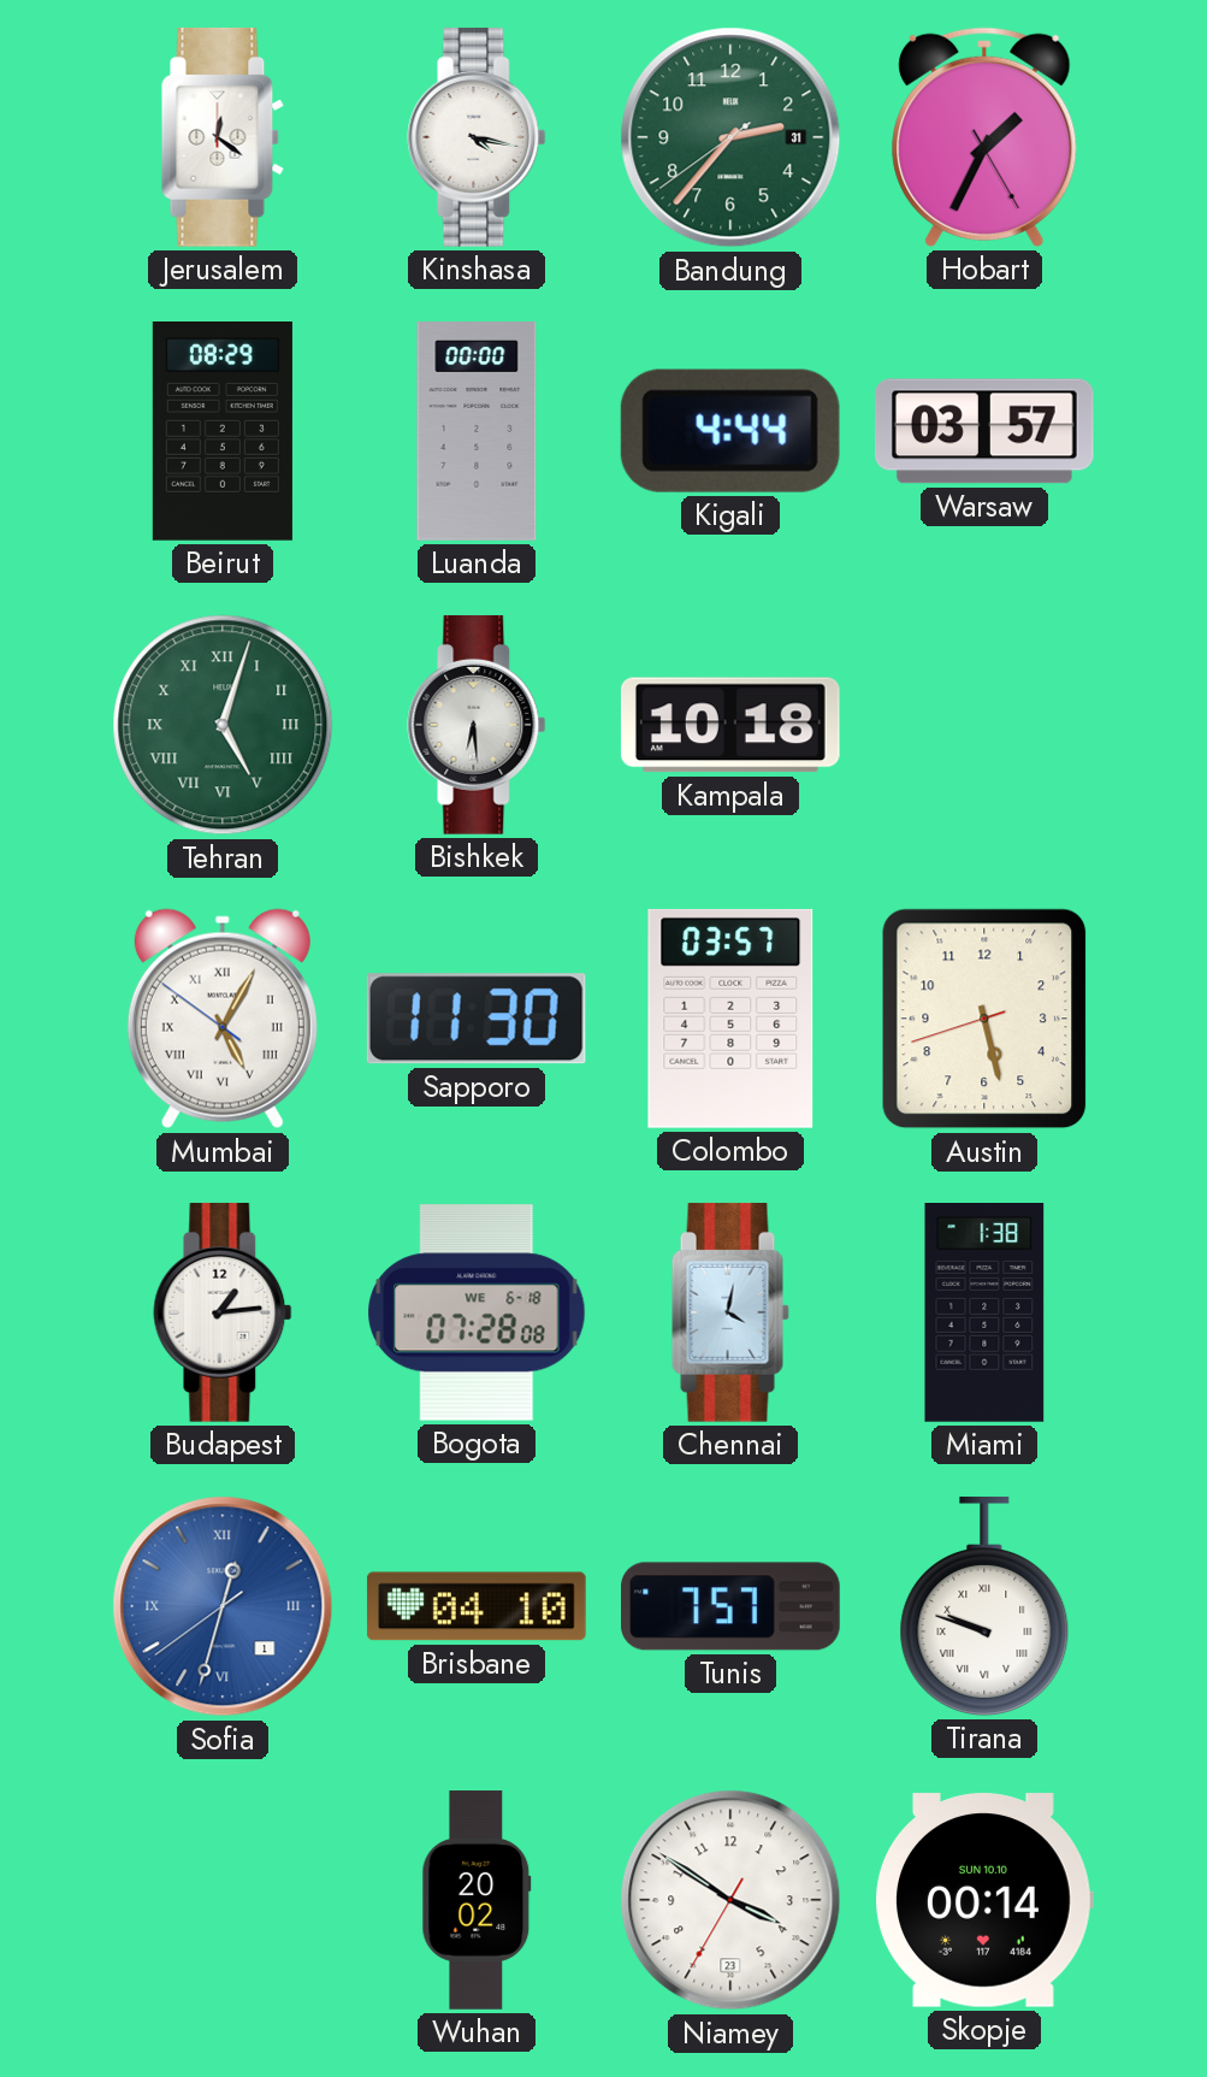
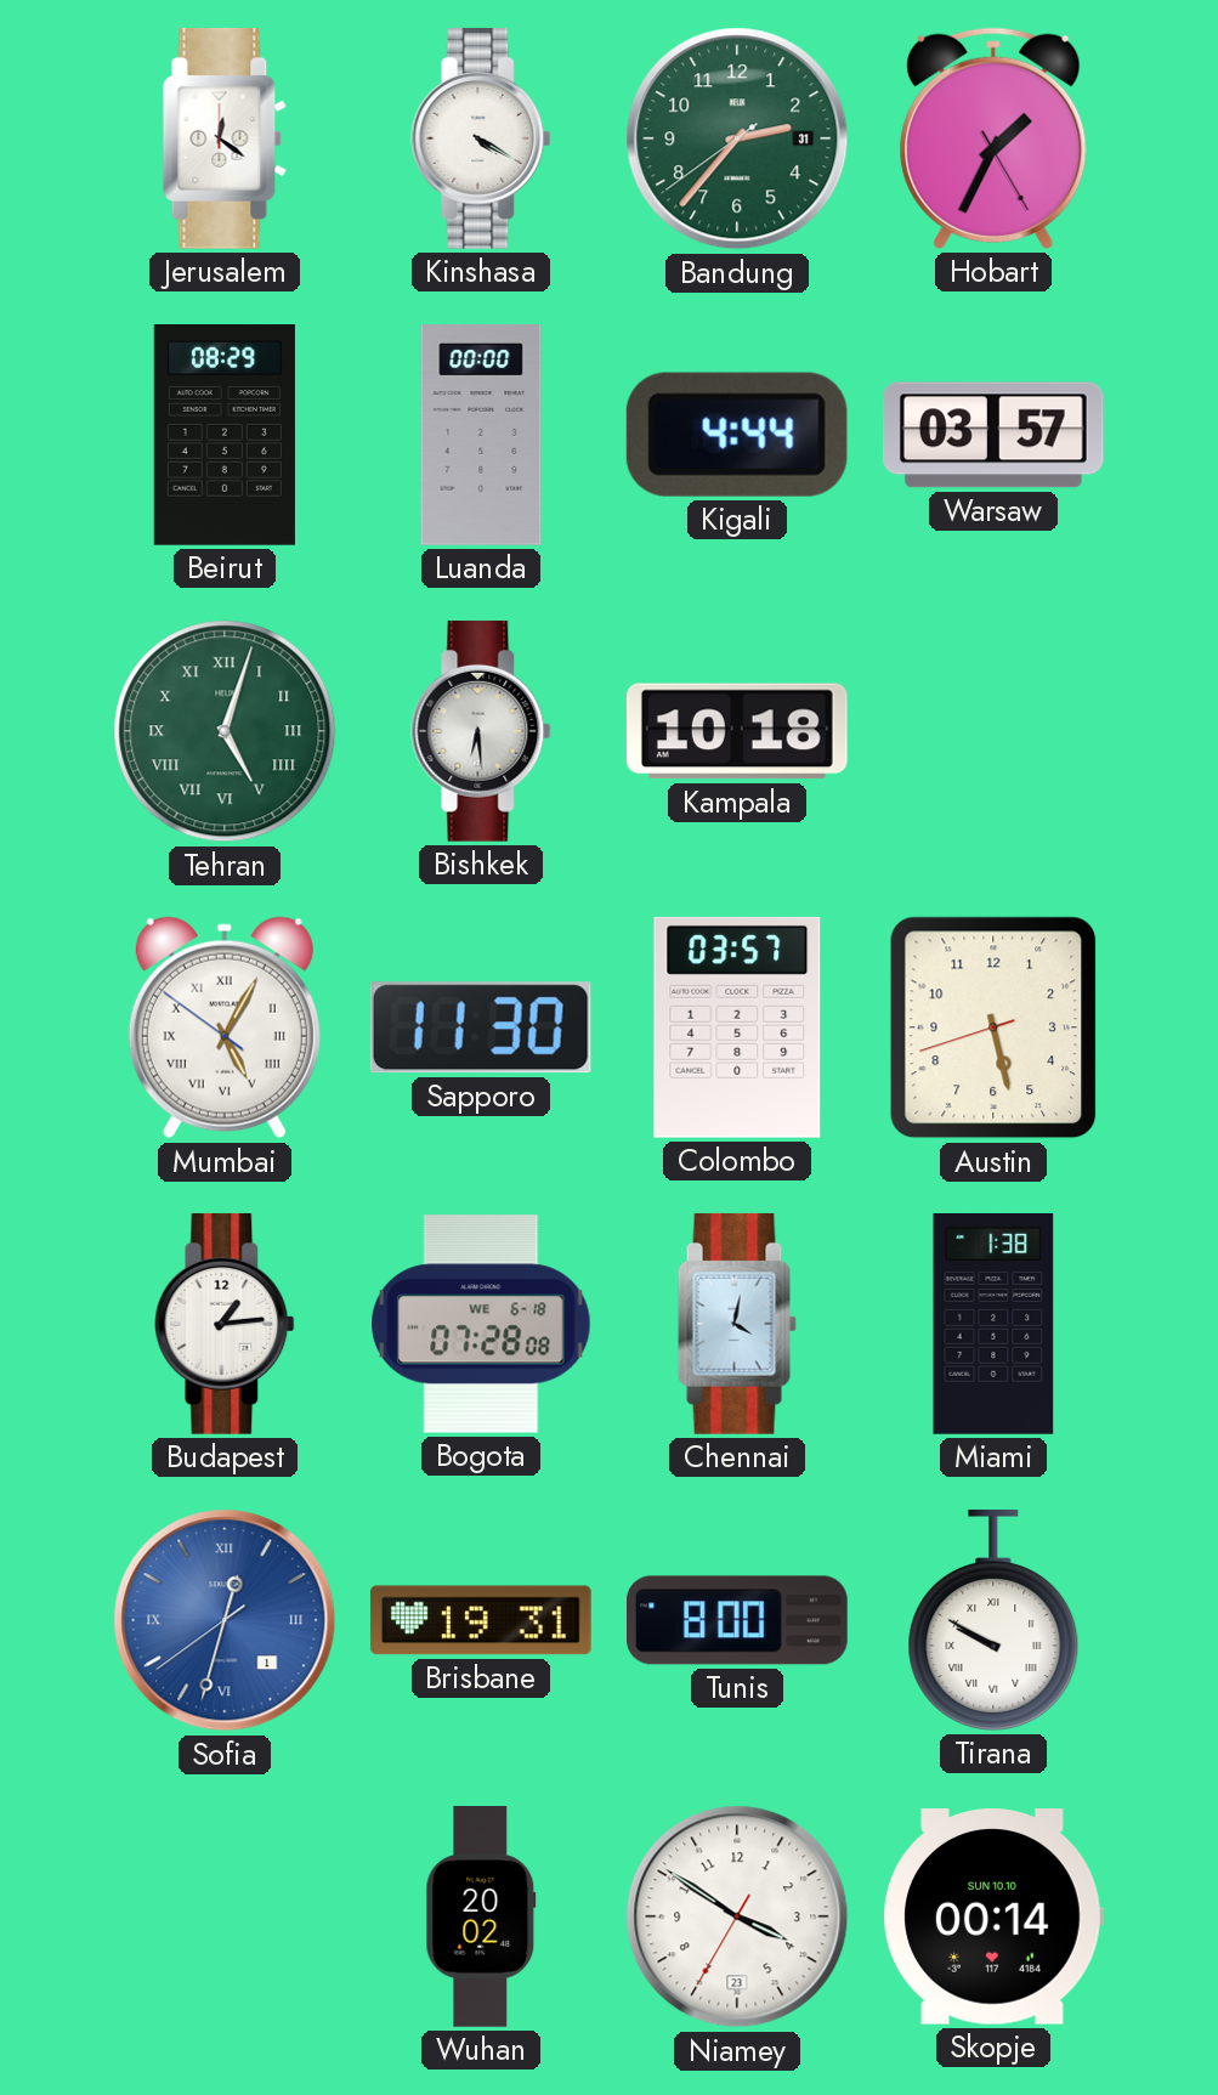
Kinshasa: 4:17 -> 4:20
Brisbane: 04:10 -> 19:31
Tunis: 7:57 -> 8:00
Tirana: 9:48 -> 9:50
